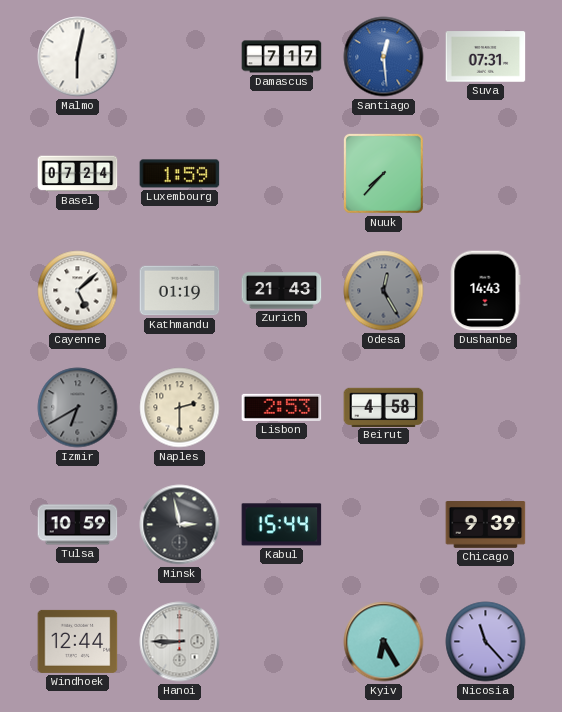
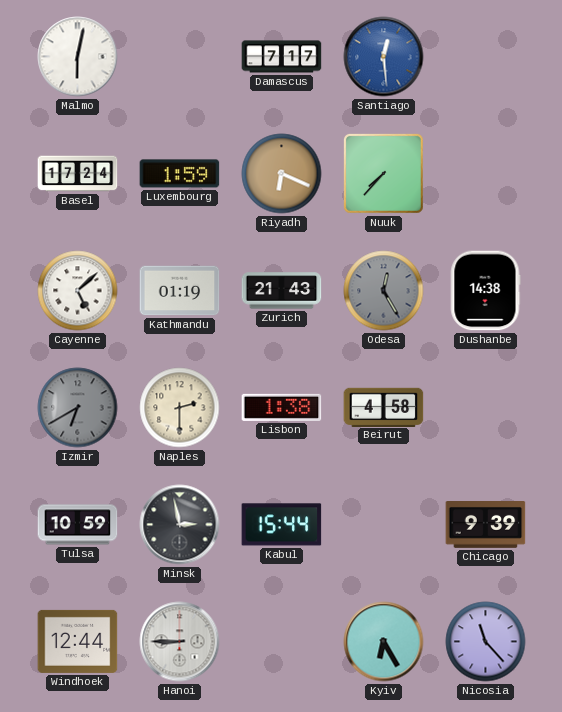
Suva: 07:31 -> none
Basel: 07:24 -> 17:24
Riyadh: none -> 6:19
Dushanbe: 14:43 -> 14:38
Lisbon: 2:53 -> 1:38
